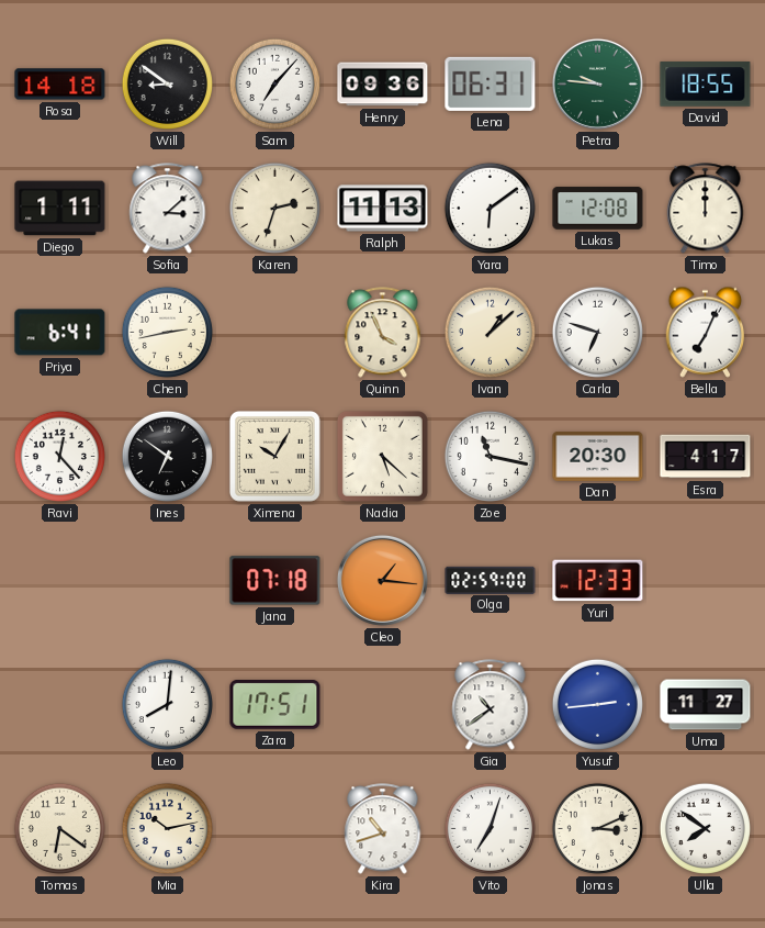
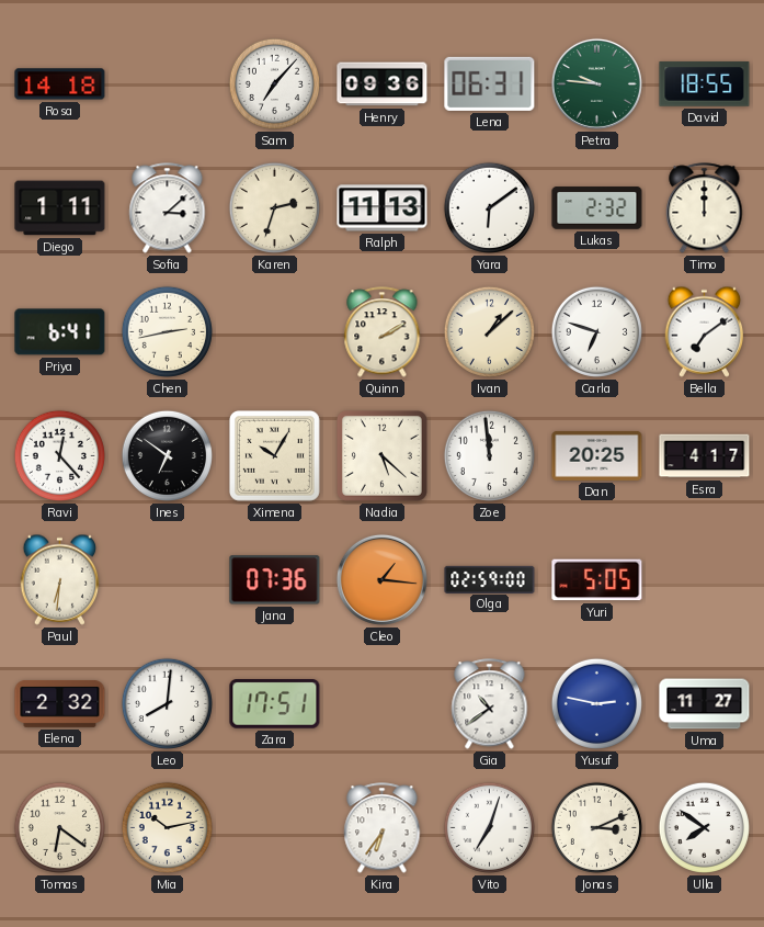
Will: 8:51 -> none
Lukas: 12:08 -> 2:32
Quinn: 3:56 -> 2:10
Bella: 7:04 -> 7:09
Zoe: 11:17 -> 11:59
Dan: 20:30 -> 20:25
Paul: none -> 6:31
Jana: 07:18 -> 07:36
Yuri: 12:33 -> 5:05
Elena: none -> 2:32
Yusuf: 2:44 -> 2:47
Kira: 10:42 -> 6:36
